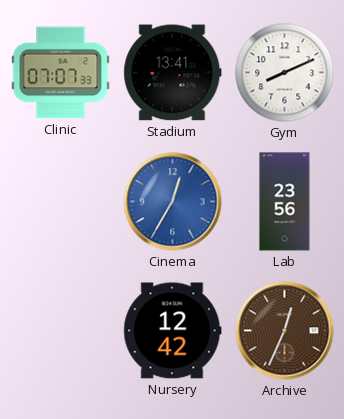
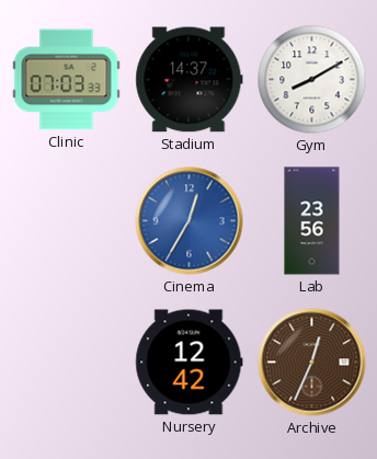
Clinic: 07:07 -> 07:03
Stadium: 13:41 -> 14:37
Gym: 8:11 -> 8:10
